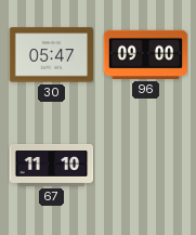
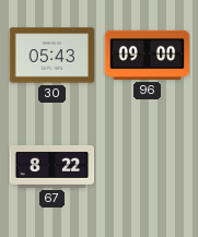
30: 05:47 -> 05:43
67: 11:10 -> 8:22
